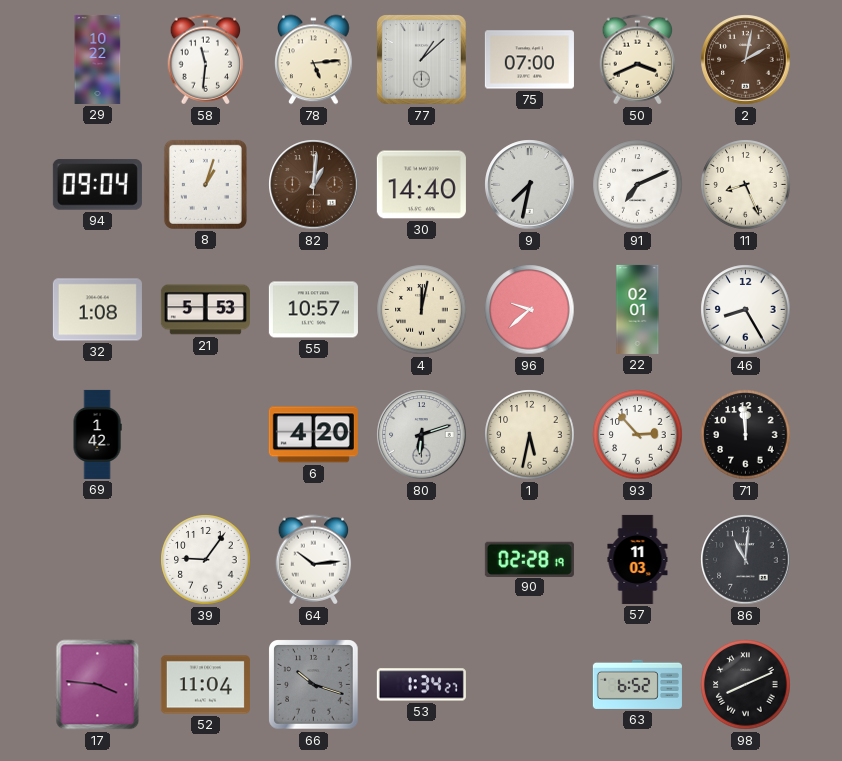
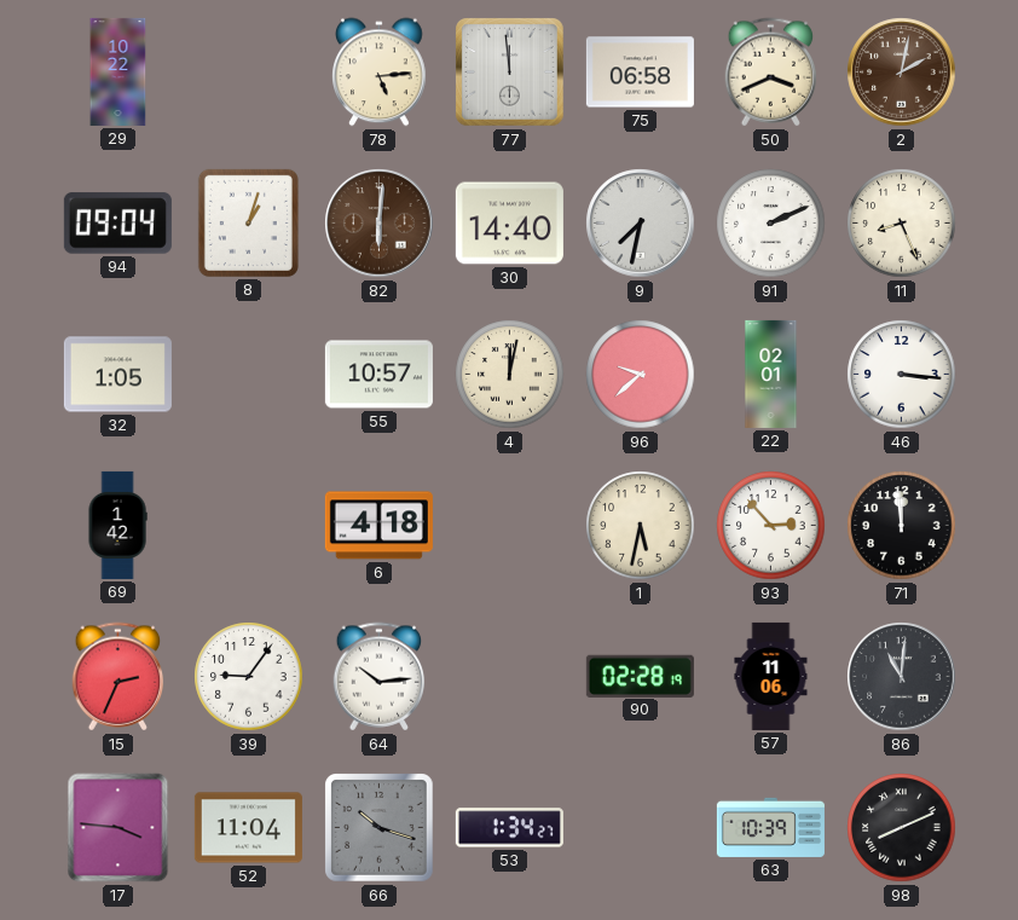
58: 11:31 -> none
77: 1:08 -> 11:59
75: 07:00 -> 06:58
82: 1:01 -> 6:01
91: 7:11 -> 2:11
32: 1:08 -> 1:05
21: 5:53 -> none
46: 8:25 -> 3:16
6: 4:20 -> 4:18
80: 6:12 -> none
15: none -> 2:34
57: 11:03 -> 11:06
63: 6:52 -> 10:39
